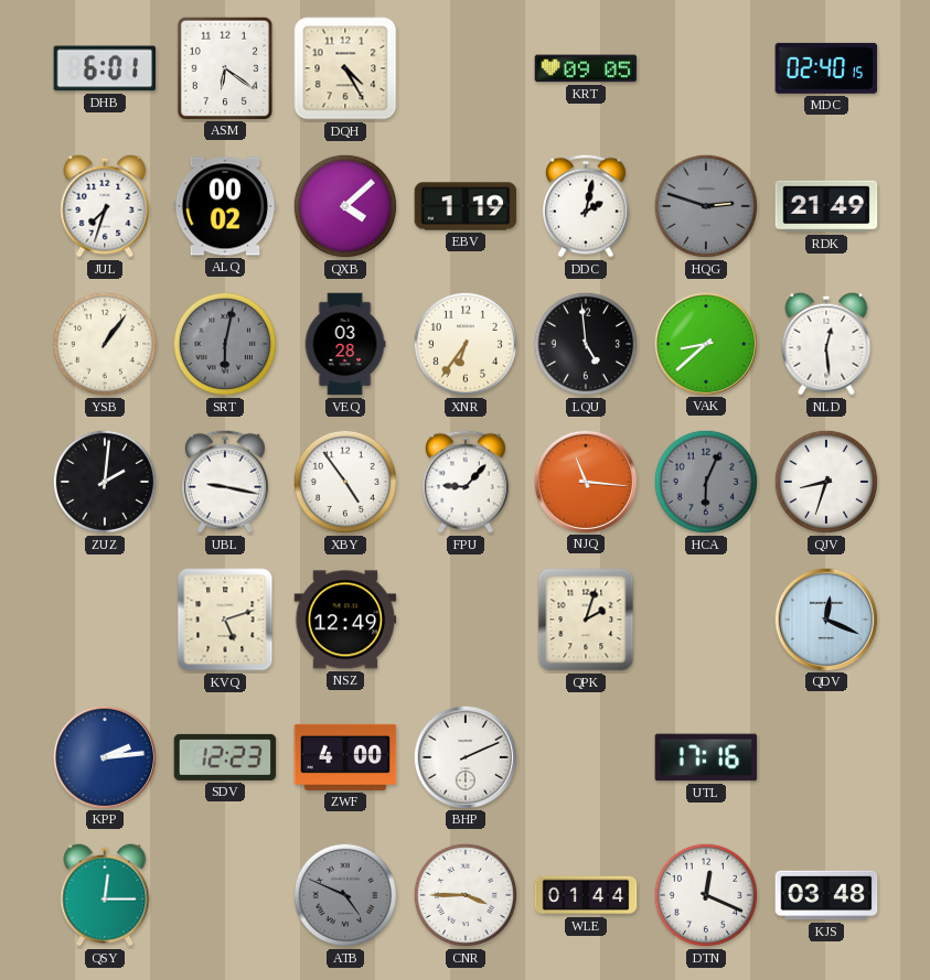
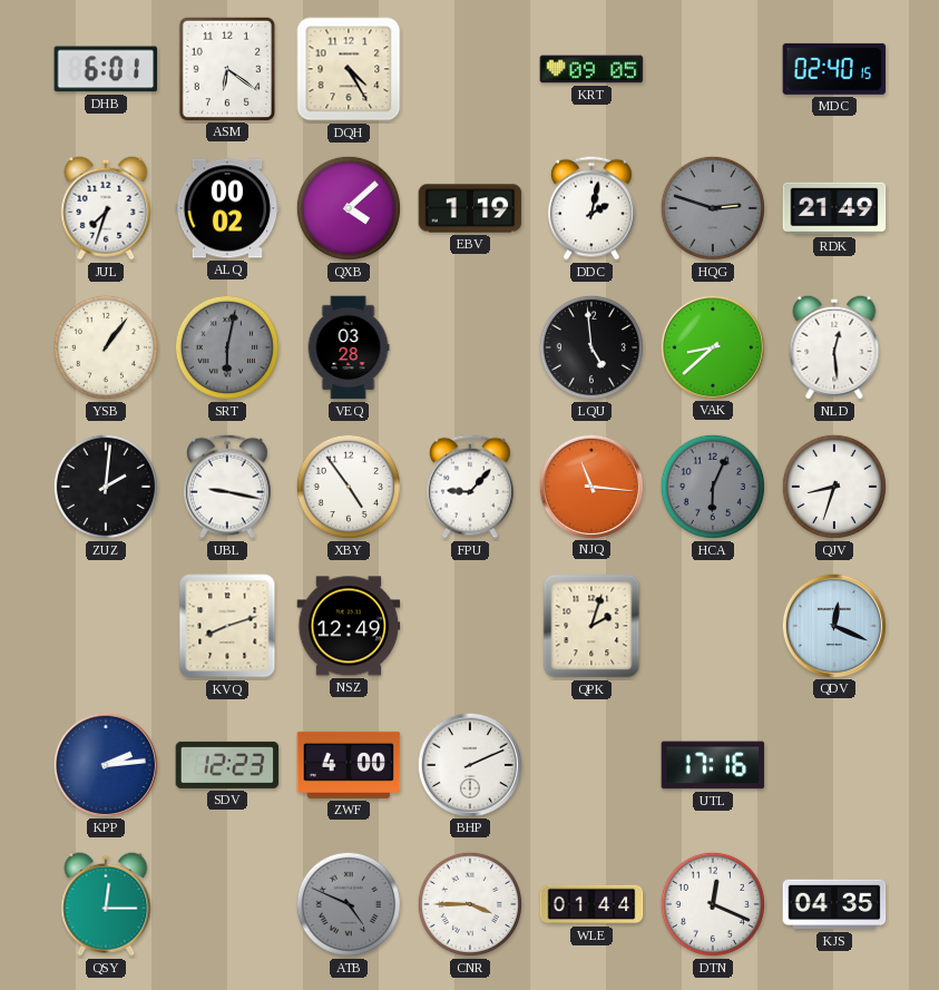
XNR: 6:36 -> none
KVQ: 5:12 -> 8:12
KJS: 03:48 -> 04:35
